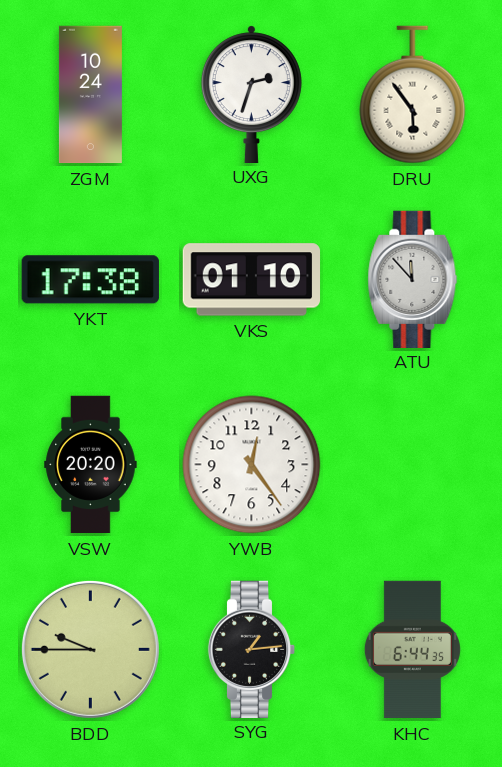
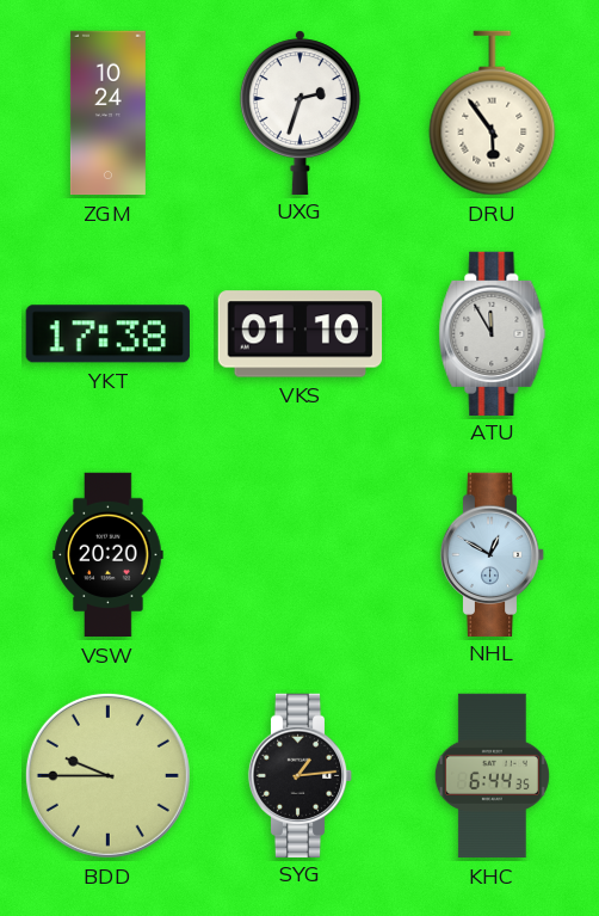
ATU: 11:53 -> 11:55
YWB: 12:24 -> none
NHL: none -> 12:50
